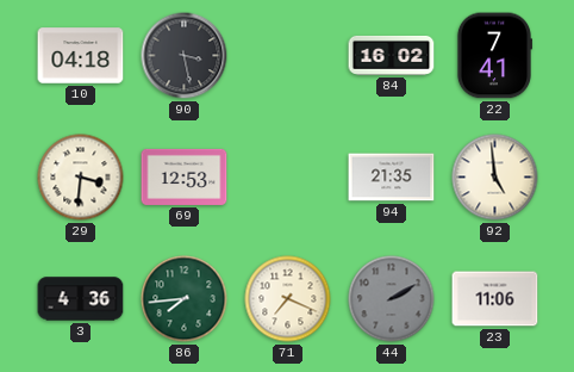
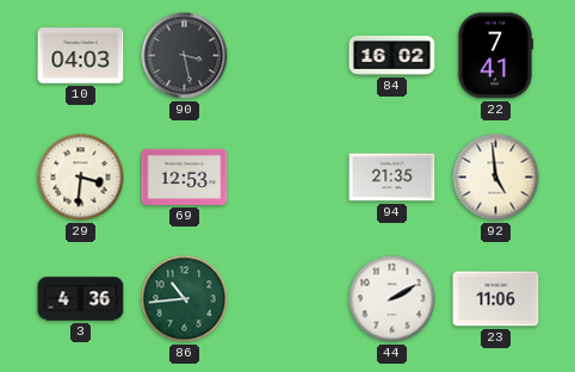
10: 04:18 -> 04:03
86: 7:44 -> 10:44
71: 7:19 -> none
44 dial: grey -> white
